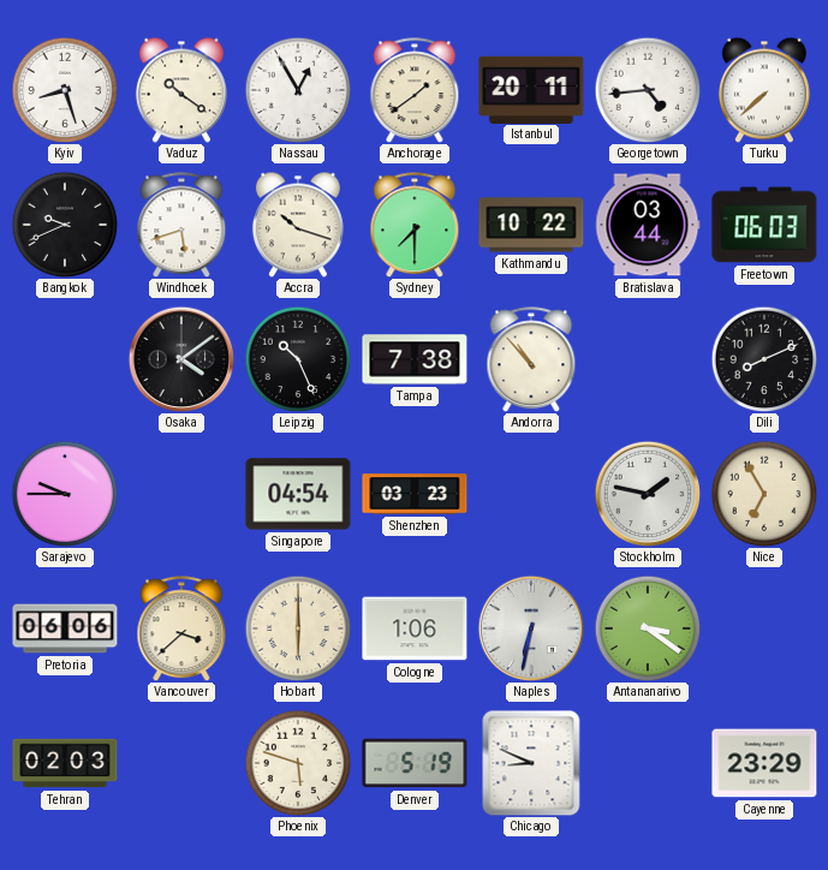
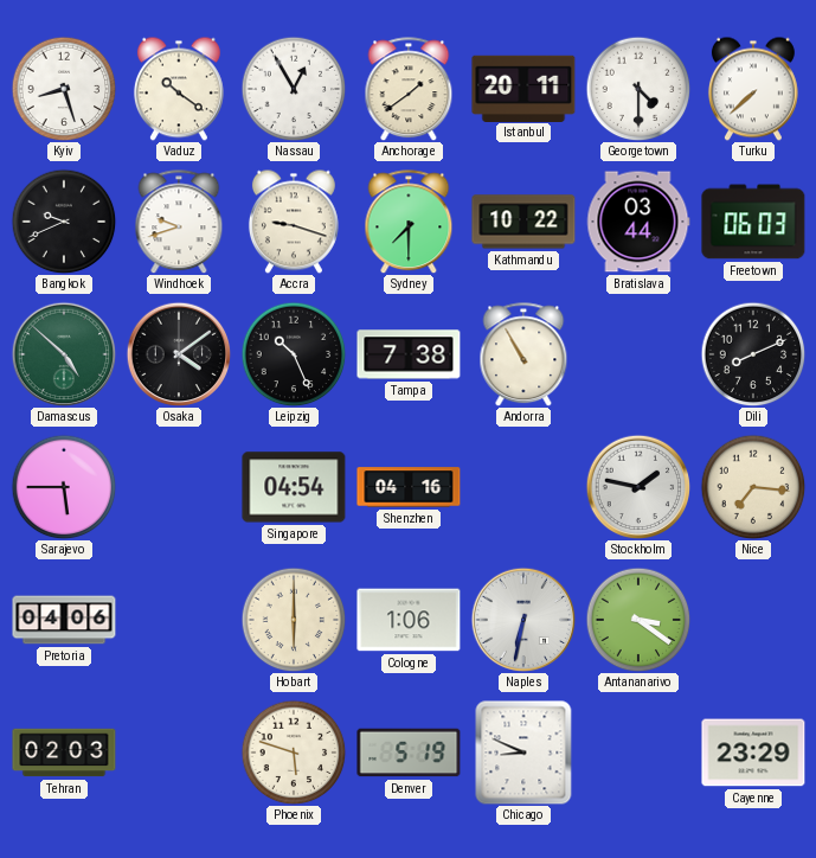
Georgetown: 4:44 -> 4:30
Windhoek: 5:42 -> 9:42
Accra: 10:18 -> 9:18
Damascus: none -> 4:52
Andorra: 10:53 -> 10:55
Sarajevo: 9:45 -> 5:45
Shenzhen: 03:23 -> 04:16
Nice: 6:55 -> 7:16
Pretoria: 06:06 -> 04:06
Vancouver: 3:38 -> none
